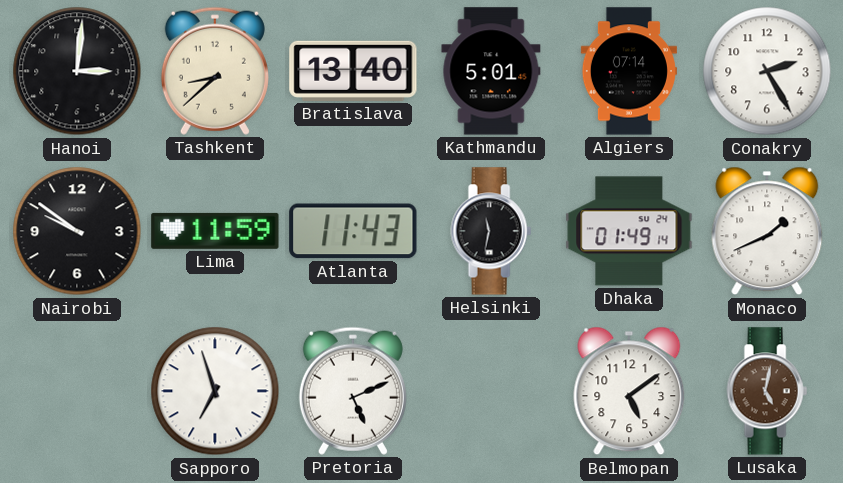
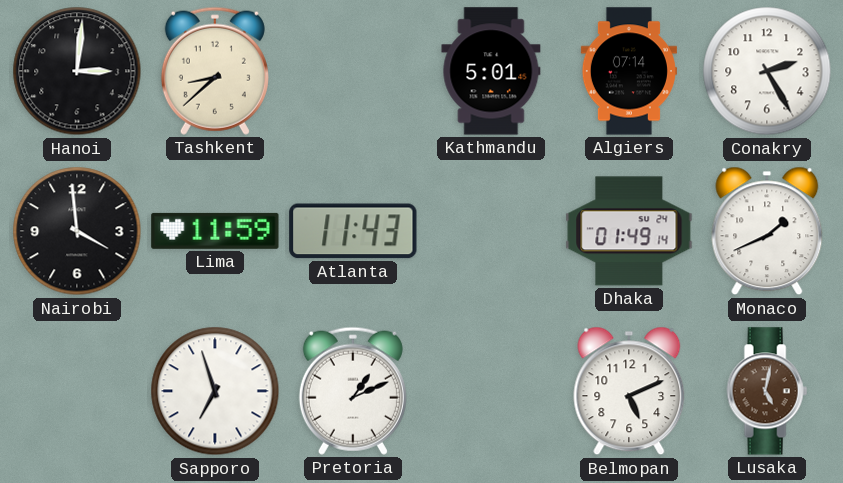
Bratislava: 13:40 -> none
Nairobi: 9:51 -> 3:59
Helsinki: 11:32 -> none
Pretoria: 5:11 -> 1:11
Belmopan: 5:09 -> 5:11
